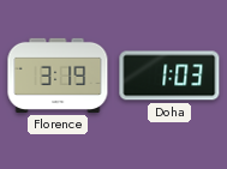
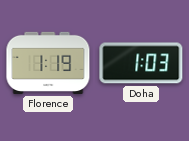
Florence: 3:19 -> 1:19
